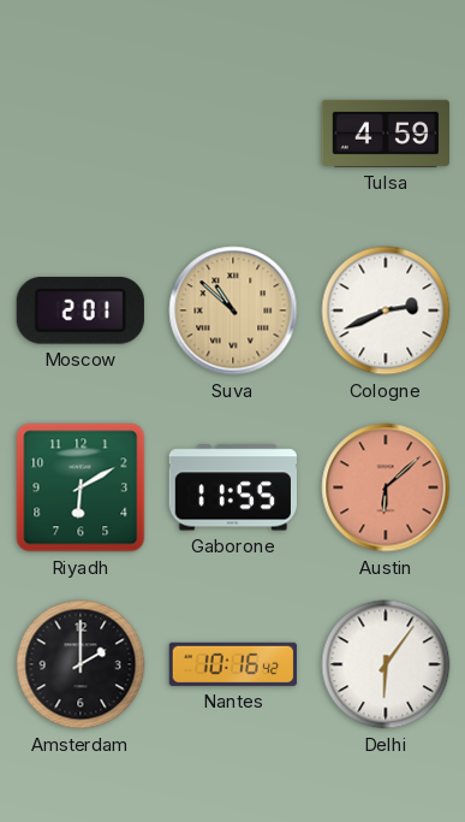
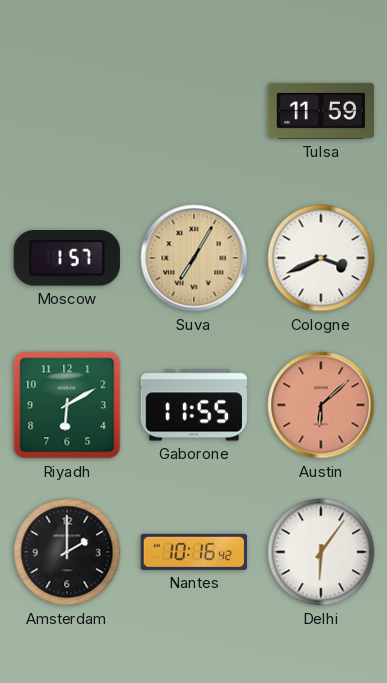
Tulsa: 4:59 -> 11:59
Moscow: 2:01 -> 1:57
Suva: 10:52 -> 7:05
Cologne: 2:41 -> 3:41
